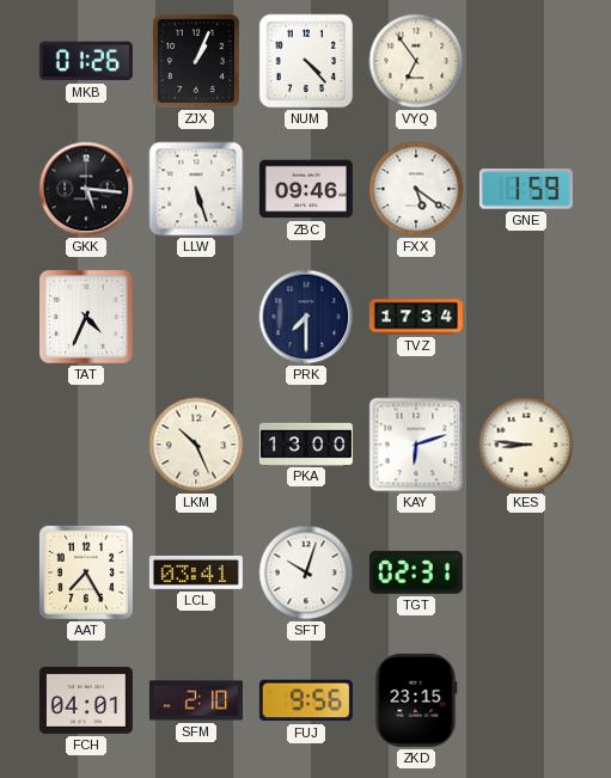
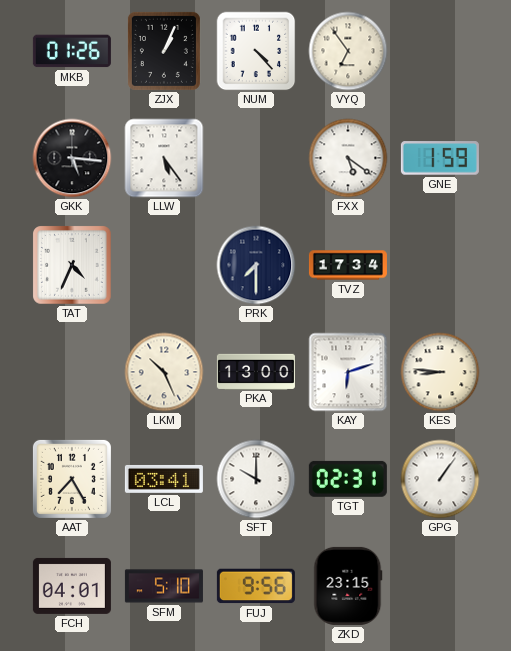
LLW: 5:27 -> 5:24
ZBC: 09:46 -> none
SFT: 10:03 -> 10:00
GPG: none -> 1:06
SFM: 2:10 -> 5:10
